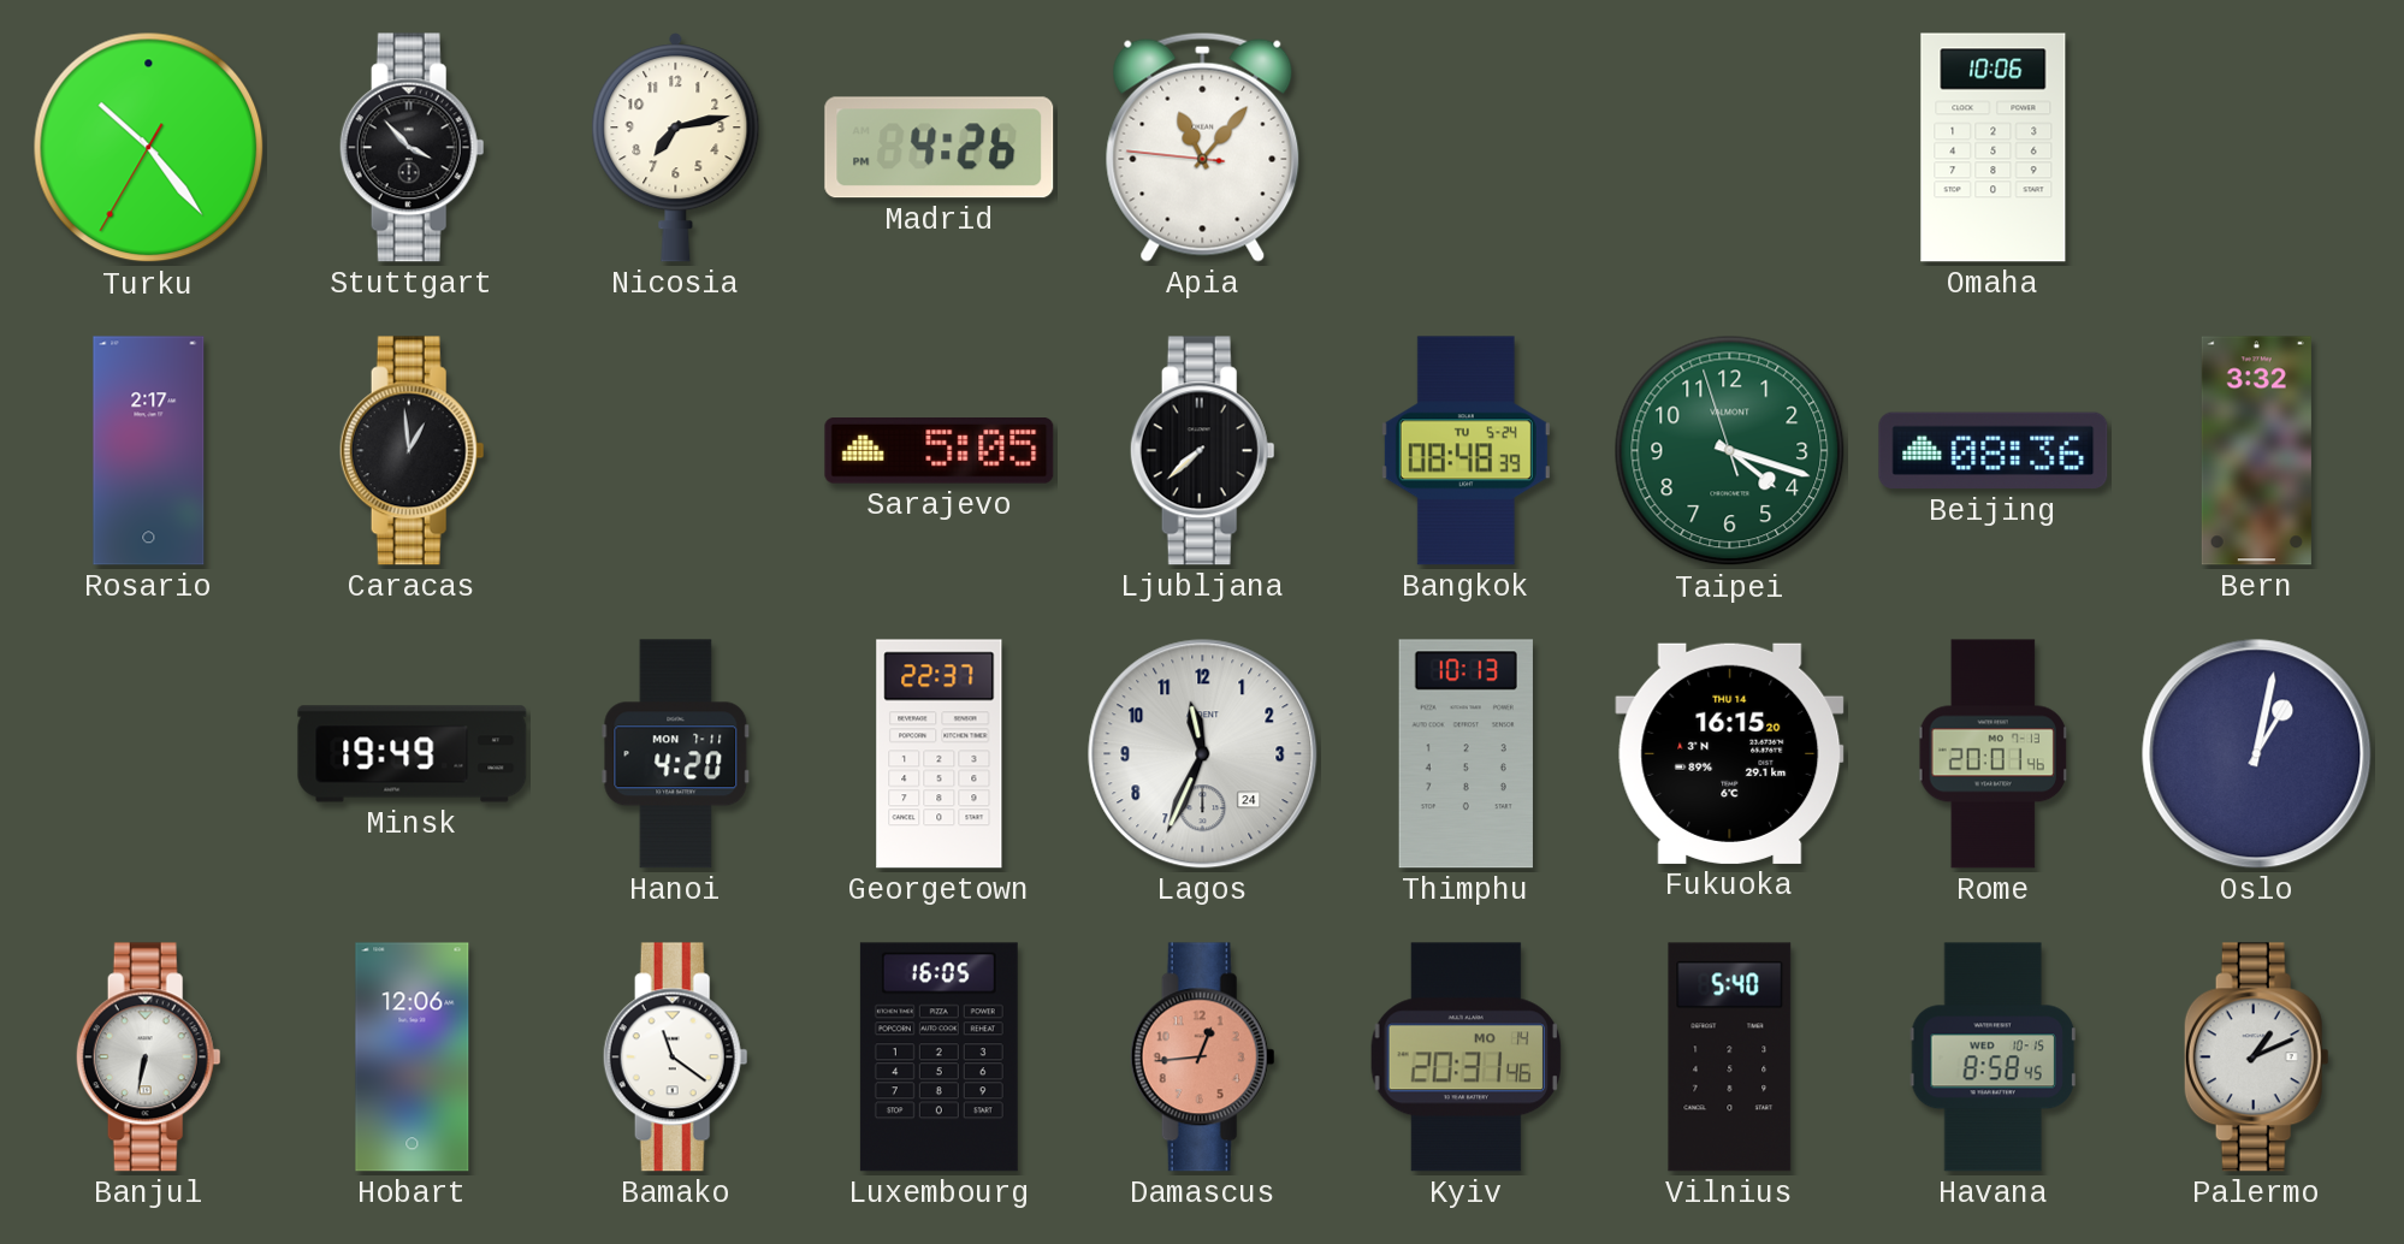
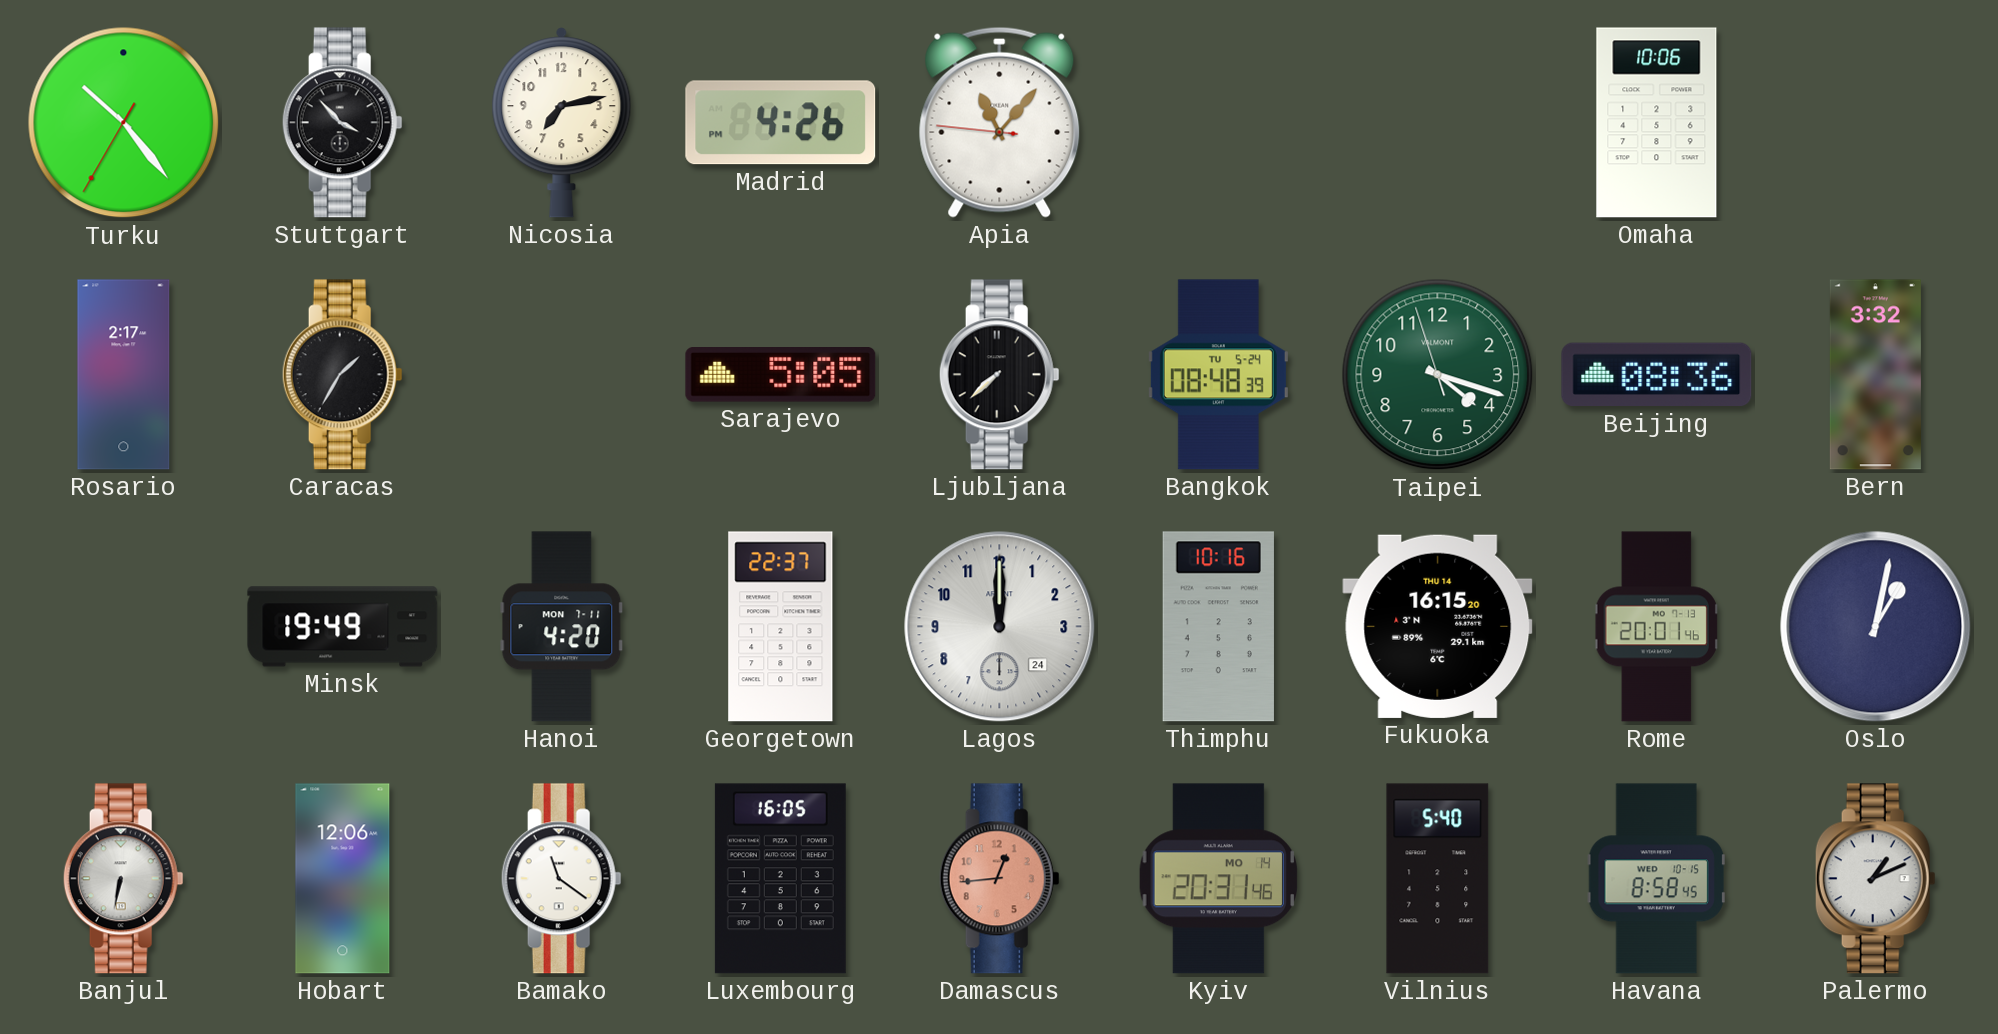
Caracas: 12:59 -> 1:35
Lagos: 11:34 -> 12:00
Thimphu: 10:13 -> 10:16
